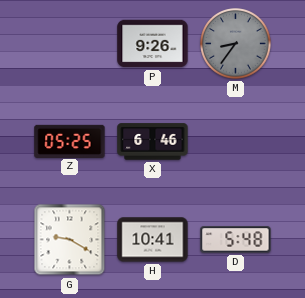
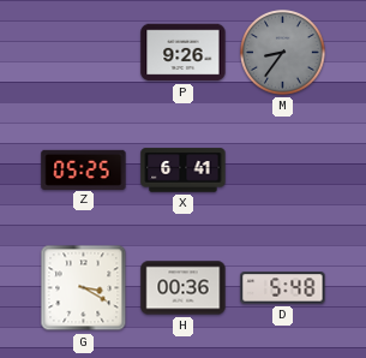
X: 6:46 -> 6:41
G: 9:20 -> 3:20
H: 10:41 -> 00:36
